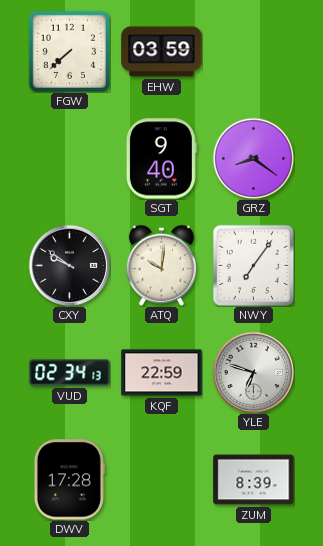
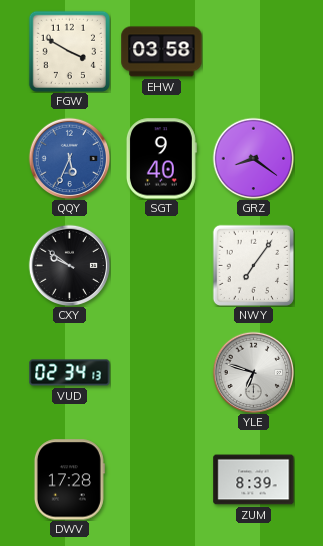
FGW: 7:38 -> 3:50
EHW: 03:59 -> 03:58
QQY: none -> 5:34
ATQ: 10:01 -> none
KQF: 22:59 -> none
